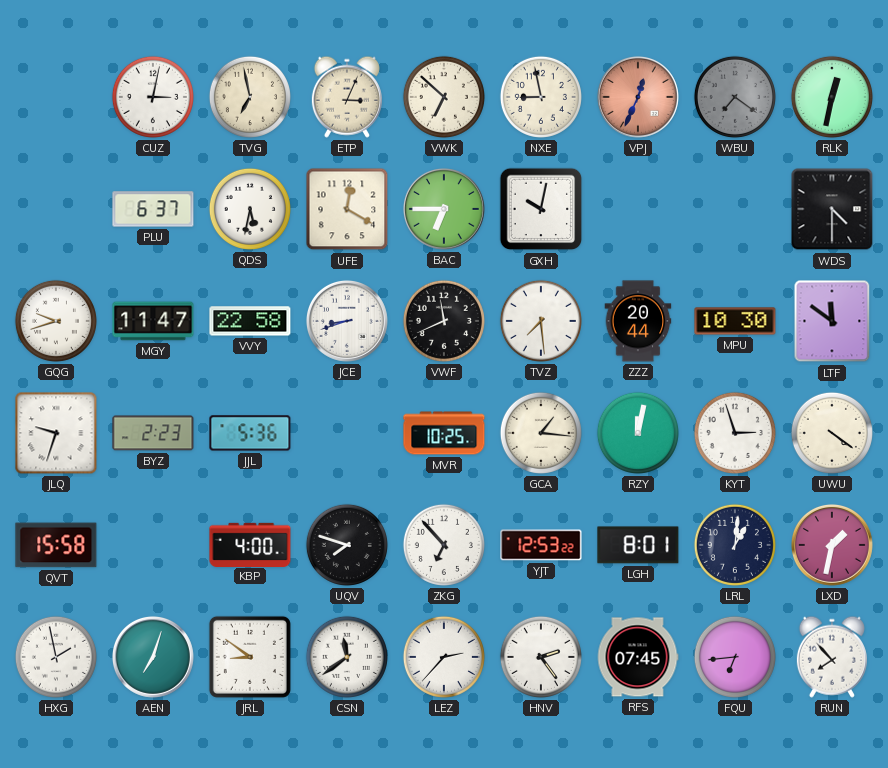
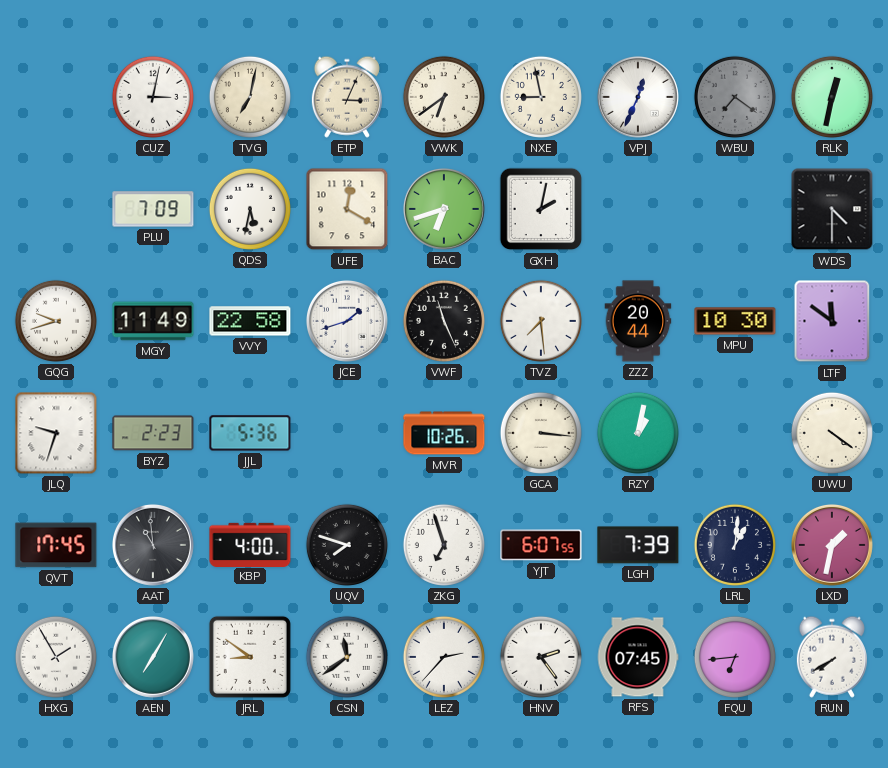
TVG: 6:58 -> 7:02
VWK: 6:52 -> 6:39
VPJ dial: salmon -> white
PLU: 6:37 -> 7:09
BAC: 6:45 -> 6:42
GXH: 10:02 -> 2:02
MGY: 11:47 -> 11:49
JCE: 8:42 -> 1:42
VWF: 11:41 -> 11:26
MVR: 10:25 -> 10:26
GCA: 1:16 -> 3:16
RZY: 12:02 -> 1:02
KYT: 2:57 -> none
QVT: 15:58 -> 17:45
AAT: none -> 10:59
ZKG: 6:53 -> 6:57
YJT: 12:53 -> 6:07
LGH: 8:01 -> 7:39
HXG: 1:58 -> 1:55
AEN: 7:03 -> 7:05
RUN: 7:53 -> 7:40
